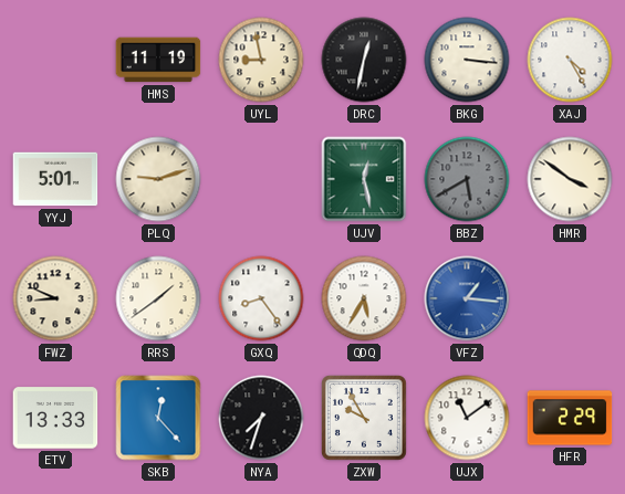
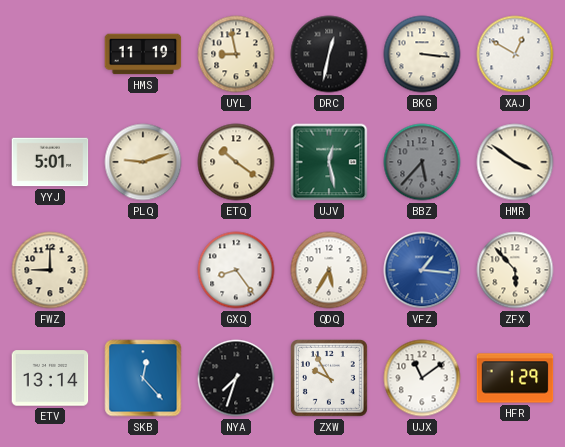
XAJ: 4:25 -> 12:50
ETQ: none -> 10:21
BBZ: 5:40 -> 5:37
FWZ: 8:49 -> 9:00
RRS: 1:39 -> none
ZFX: none -> 5:53
ETV: 13:33 -> 13:14
HFR: 2:29 -> 1:29
